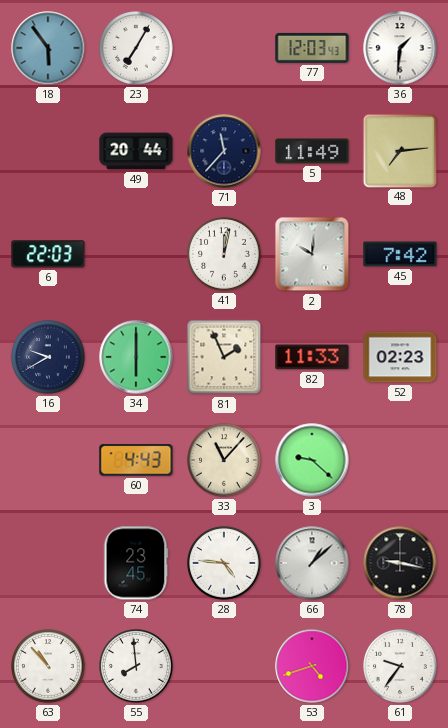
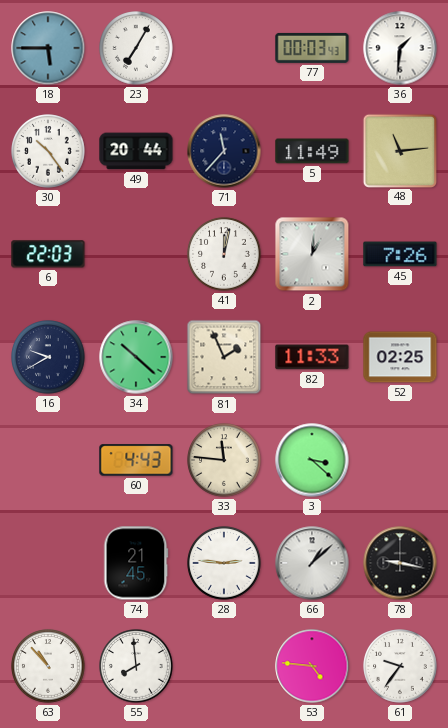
18: 5:54 -> 5:45
77: 12:03 -> 00:03
30: none -> 10:24
48: 7:14 -> 11:14
2: 10:01 -> 1:01
45: 7:42 -> 7:26
34: 6:00 -> 10:22
52: 02:23 -> 02:25
33: 11:07 -> 11:46
3: 9:22 -> 3:22
74: 23:45 -> 21:45
28: 4:46 -> 2:46
53: 4:42 -> 4:46
